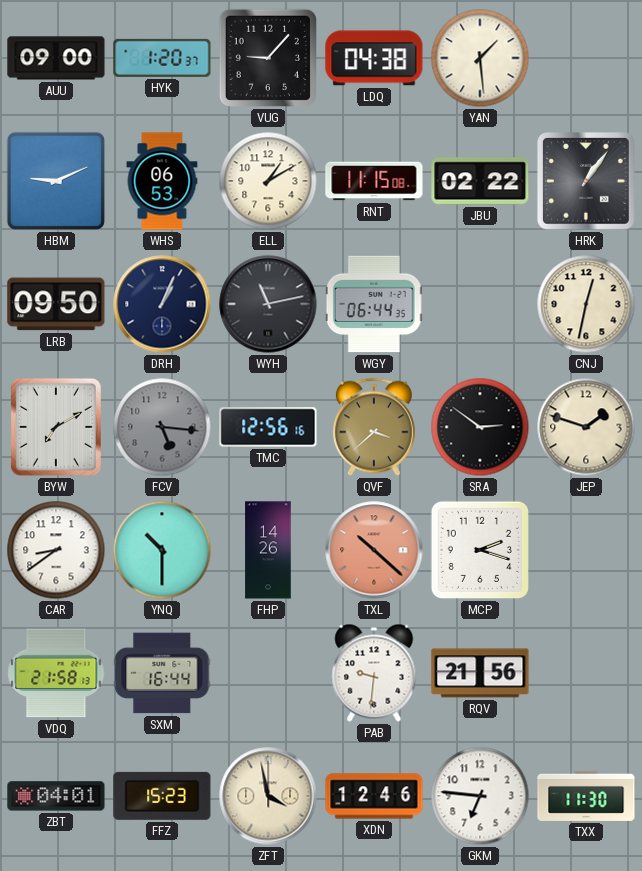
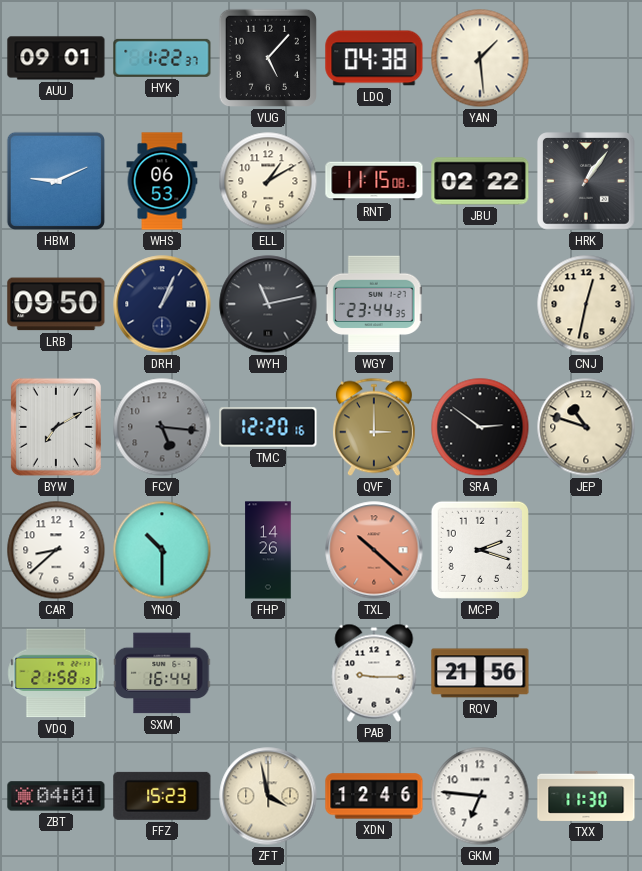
AUU: 09:00 -> 09:01
HYK: 1:20 -> 1:22
VUG: 9:07 -> 5:07
WGY: 06:44 -> 23:44
TMC: 12:56 -> 12:20
QVF: 3:38 -> 3:00
JEP: 1:48 -> 10:48
CAR: 8:39 -> 8:38
PAB: 9:31 -> 9:15
